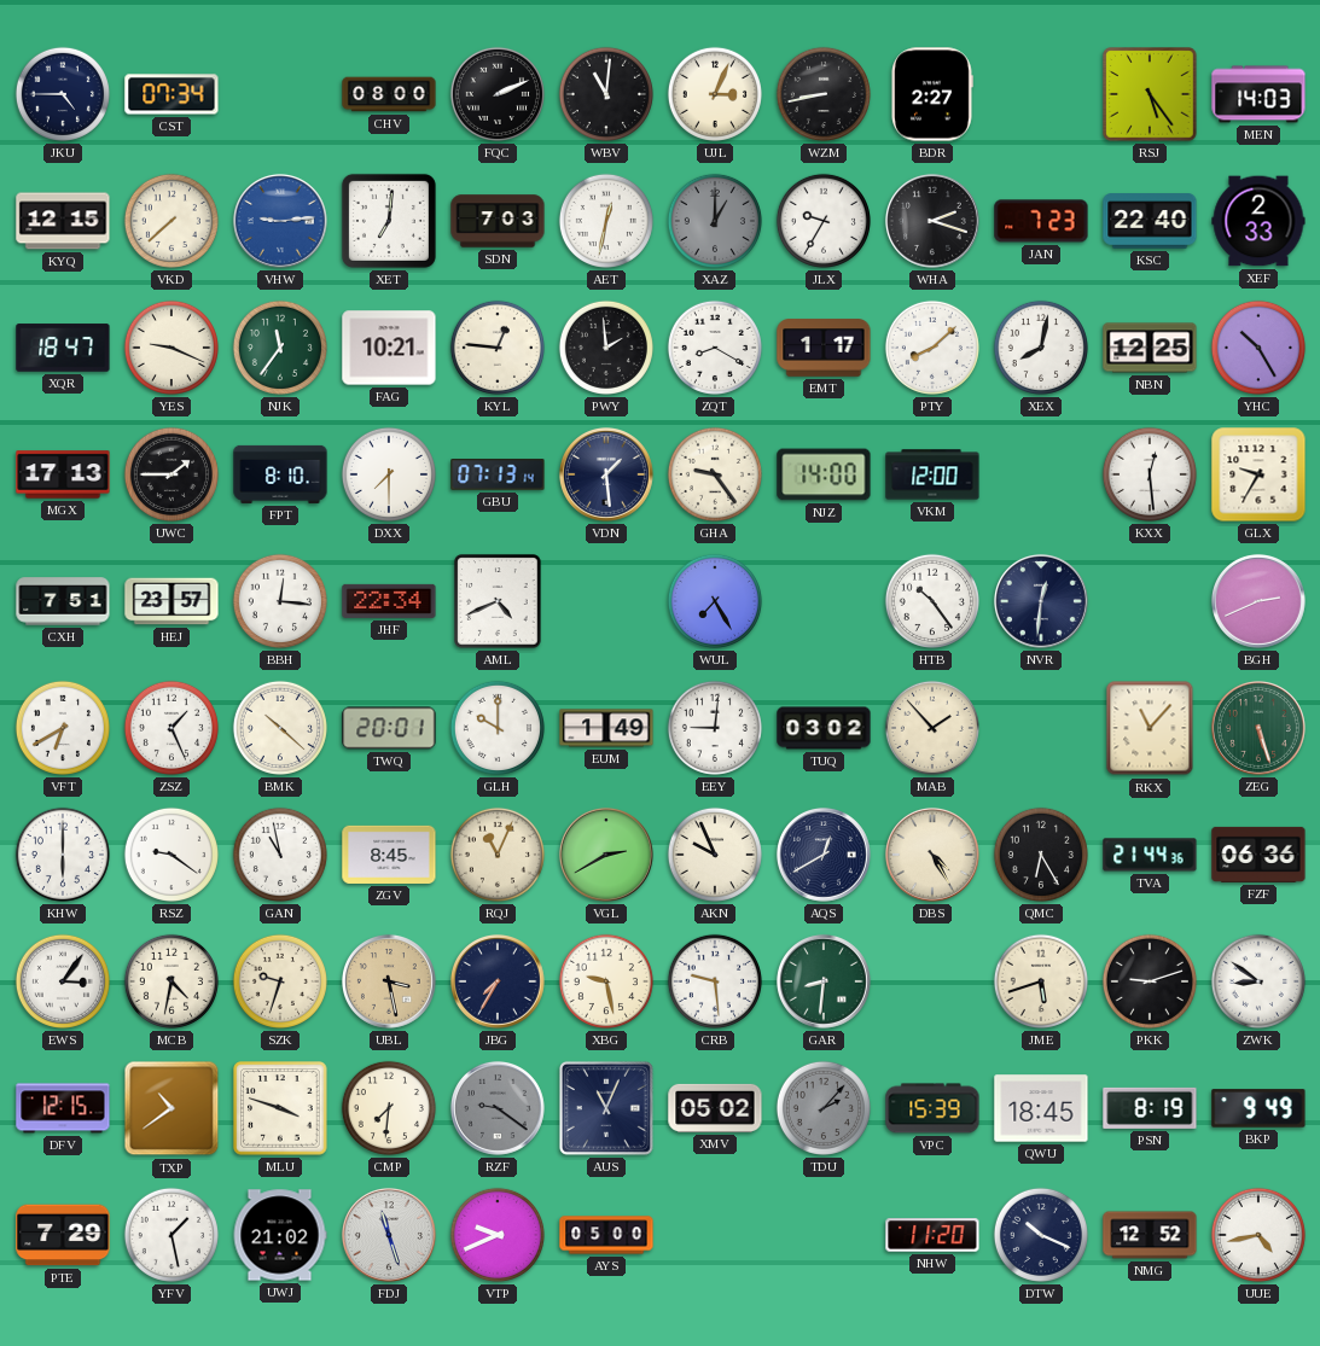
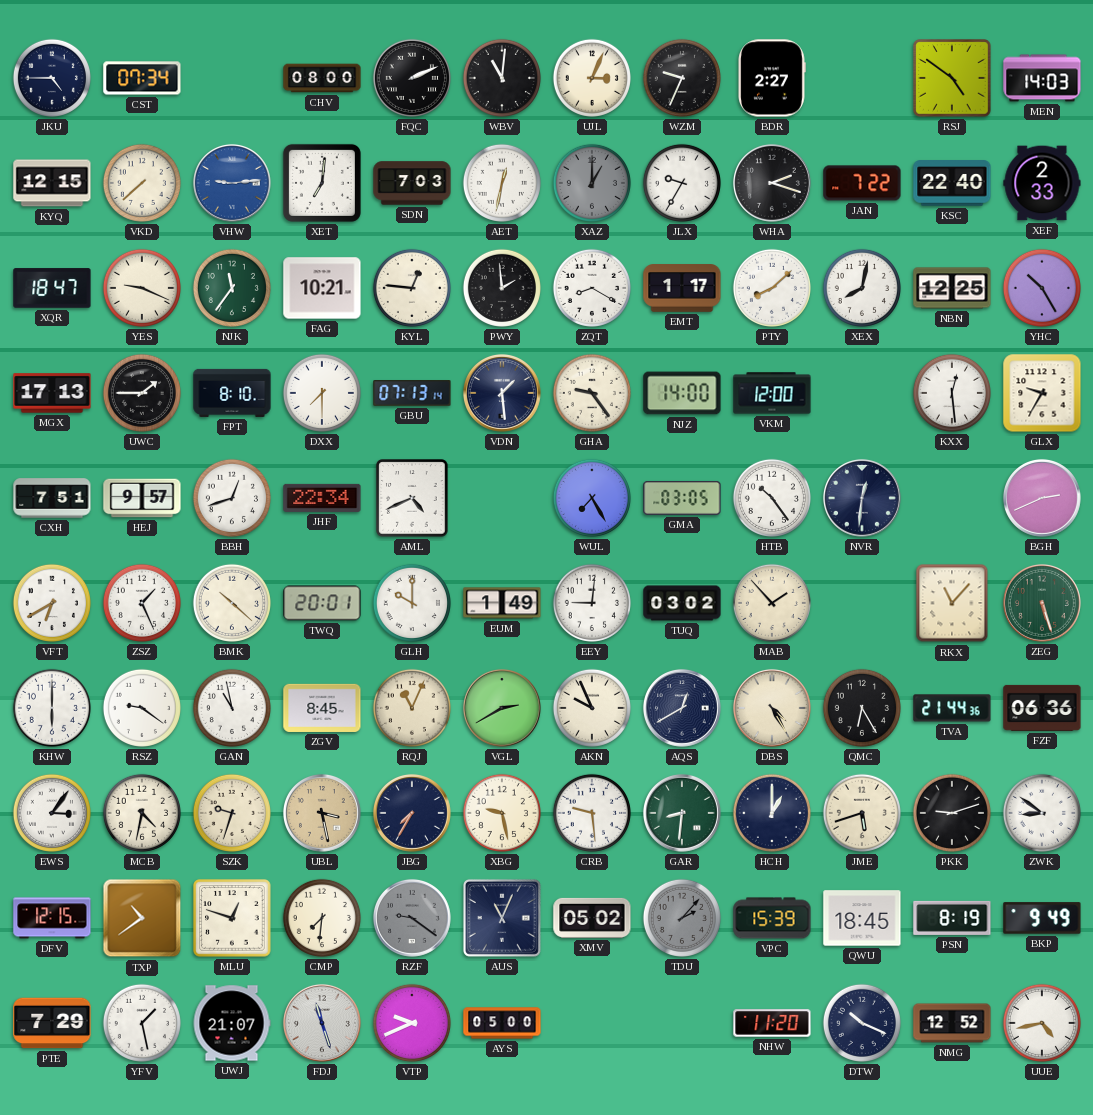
WZM: 8:43 -> 9:34
RSJ: 5:24 -> 4:51
JAN: 7:23 -> 7:22
HEJ: 23:57 -> 9:57
BBH: 12:16 -> 12:42
GMA: none -> 03:05
HCH: none -> 1:00
MLU: 3:48 -> 12:48
UWJ: 21:02 -> 21:07
